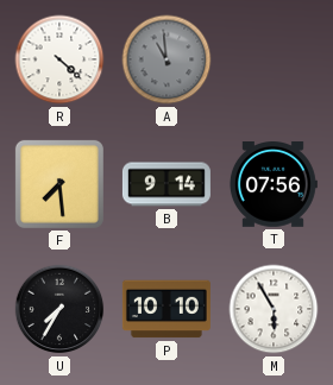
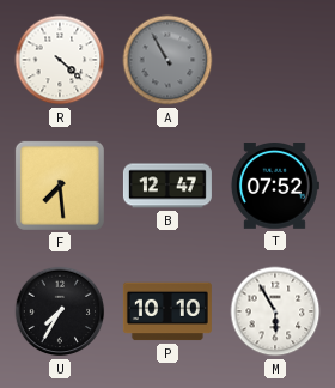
A: 10:59 -> 10:55
B: 9:14 -> 12:47
T: 07:56 -> 07:52
